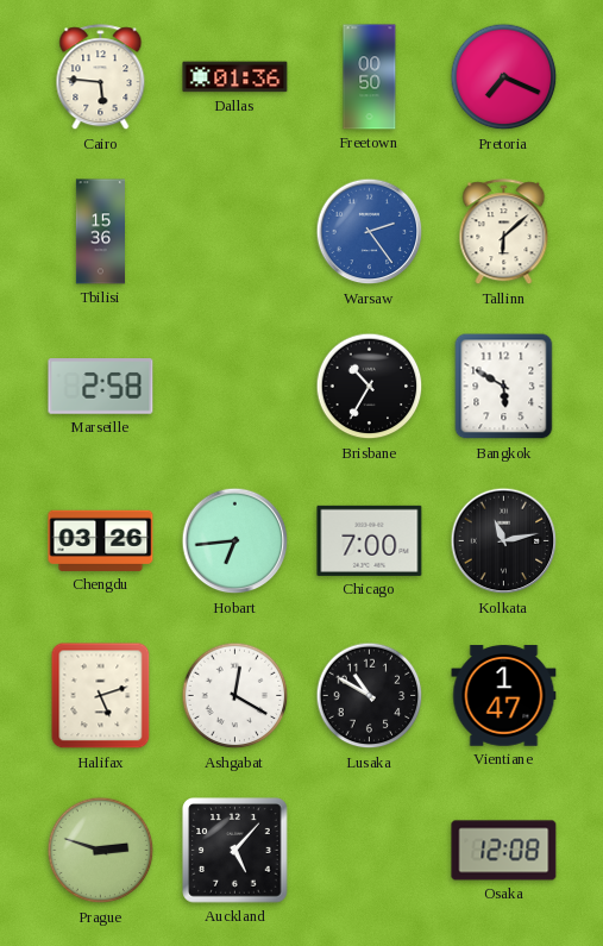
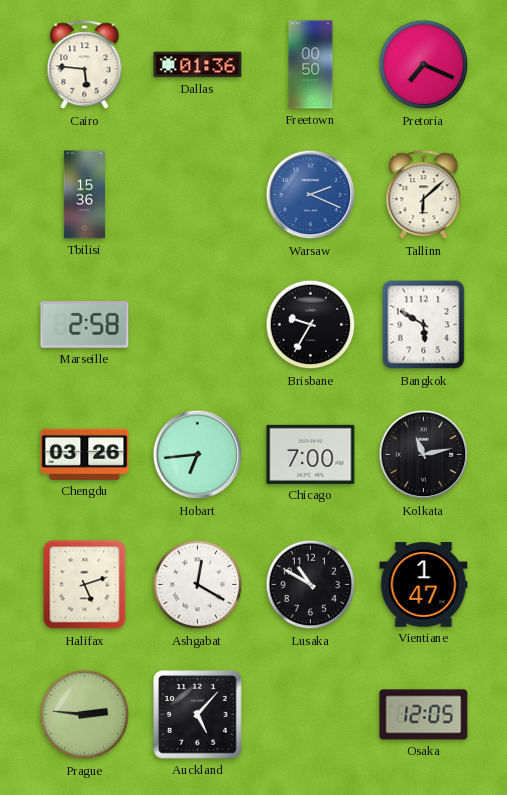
Warsaw: 2:24 -> 2:19
Brisbane: 10:35 -> 9:35
Prague: 2:48 -> 2:46
Osaka: 12:08 -> 12:05
